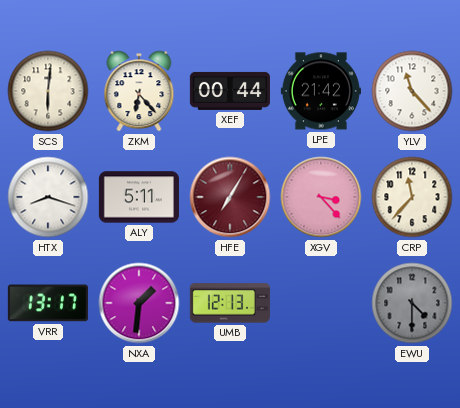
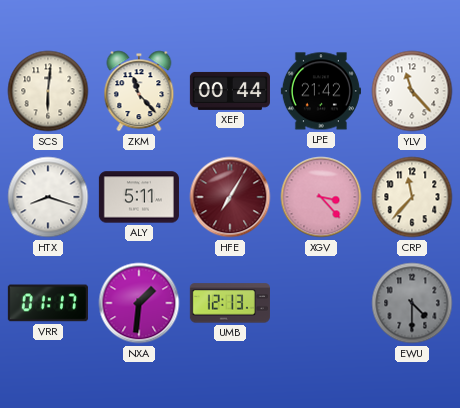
ZKM: 6:23 -> 11:23
VRR: 13:17 -> 01:17
